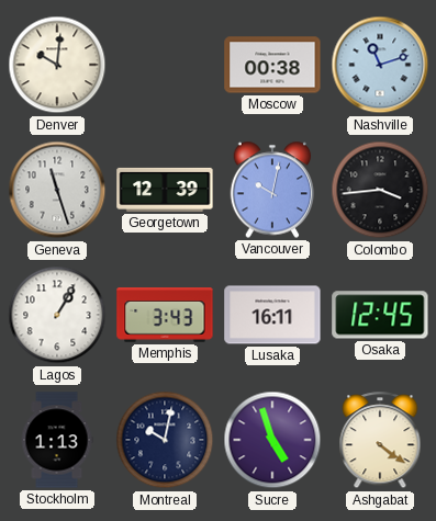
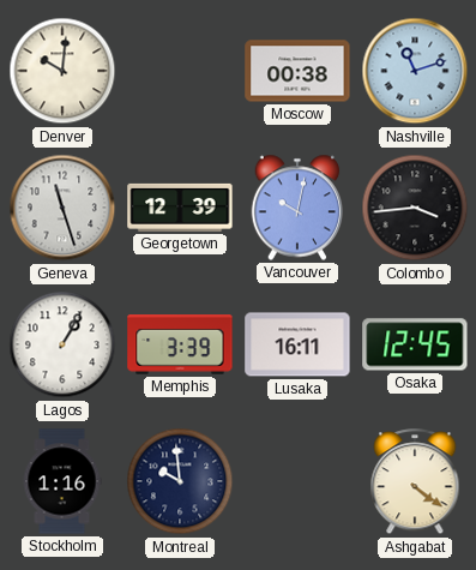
Memphis: 3:43 -> 3:39
Stockholm: 1:13 -> 1:16
Montreal: 10:02 -> 9:59
Sucre: 4:57 -> none
